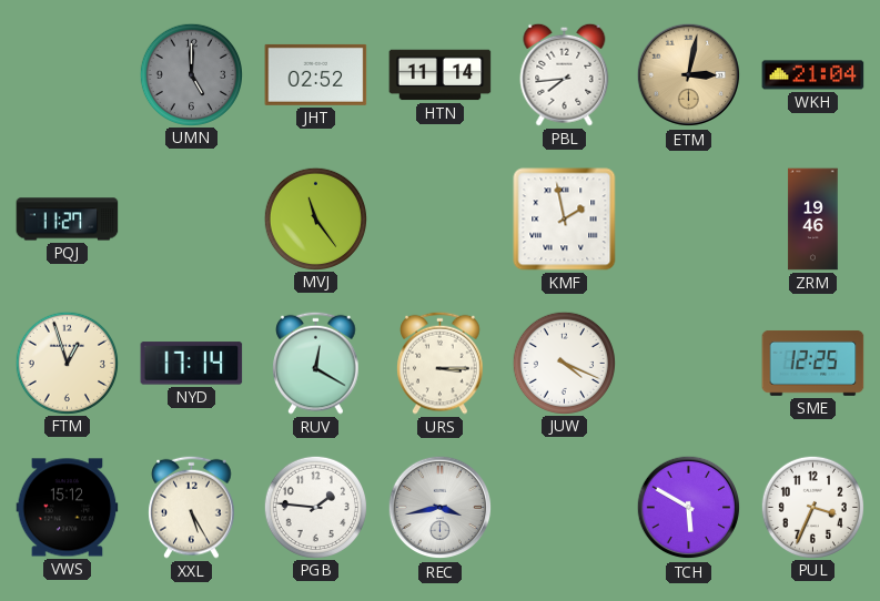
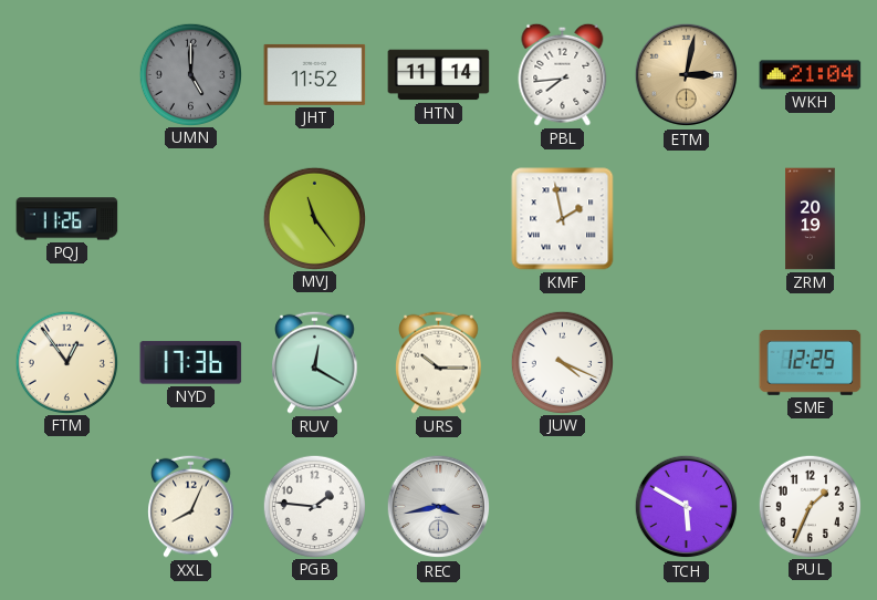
JHT: 02:52 -> 11:52
PQJ: 11:27 -> 11:26
ZRM: 19:46 -> 20:19
FTM: 12:57 -> 12:54
NYD: 17:14 -> 17:36
URS: 3:15 -> 10:15
VWS: 15:12 -> none
XXL: 5:25 -> 8:04
PUL: 3:34 -> 1:34
